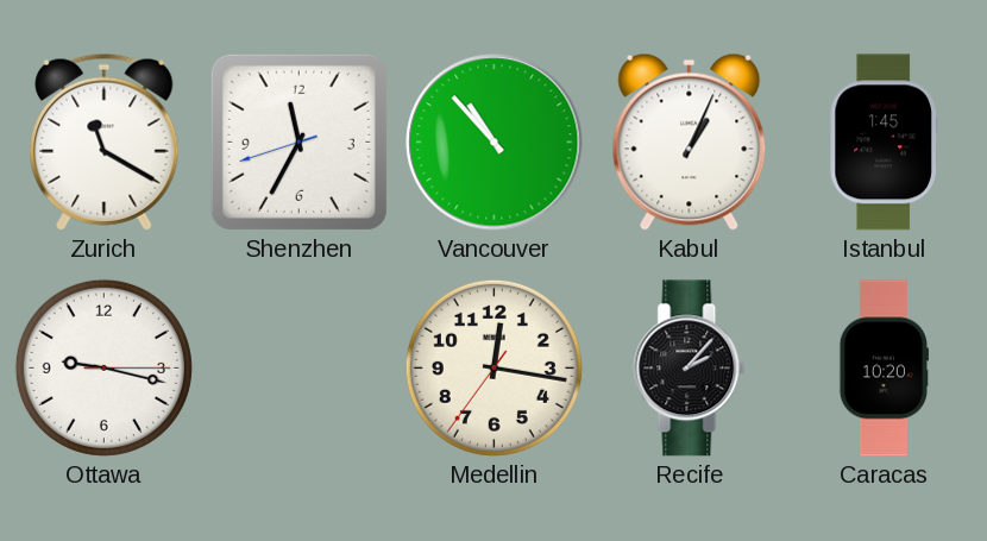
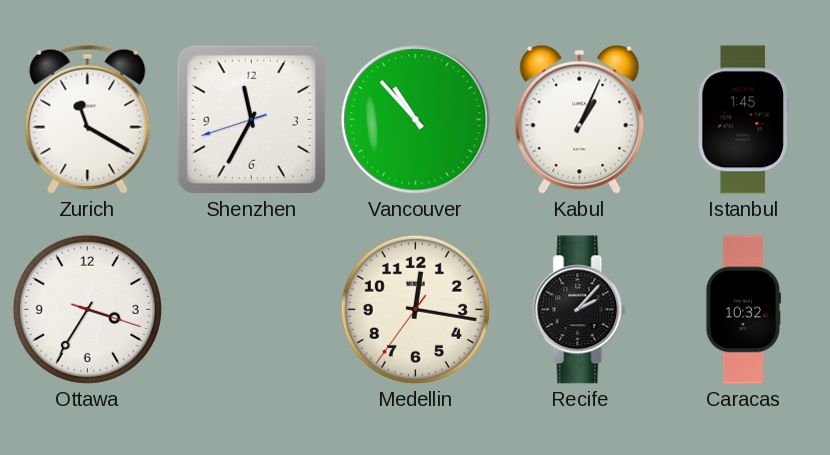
Ottawa: 9:17 -> 3:35
Caracas: 10:20 -> 10:32
